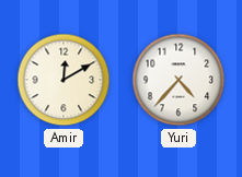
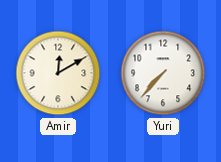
Yuri: 4:37 -> 7:37
